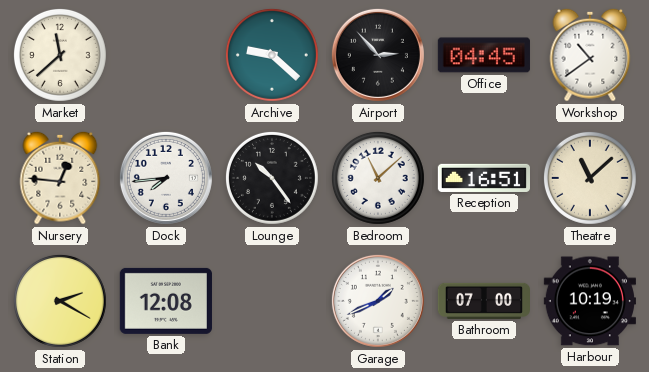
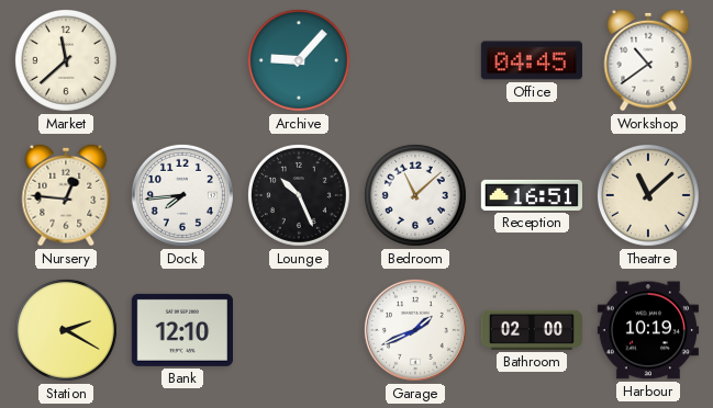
Archive: 9:22 -> 9:07
Airport: 2:53 -> none
Lounge: 10:24 -> 10:26
Bank: 12:08 -> 12:10
Bathroom: 07:00 -> 02:00
